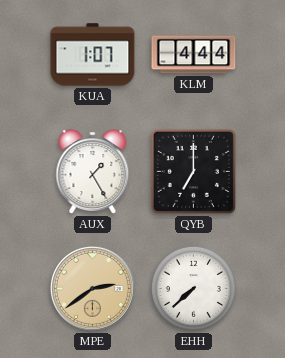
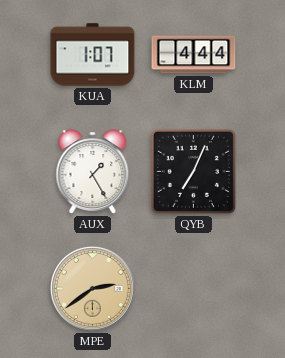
QYB: 7:00 -> 7:04
EHH: 7:38 -> none
